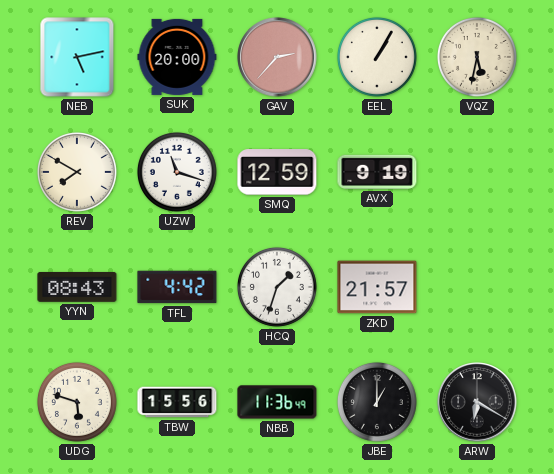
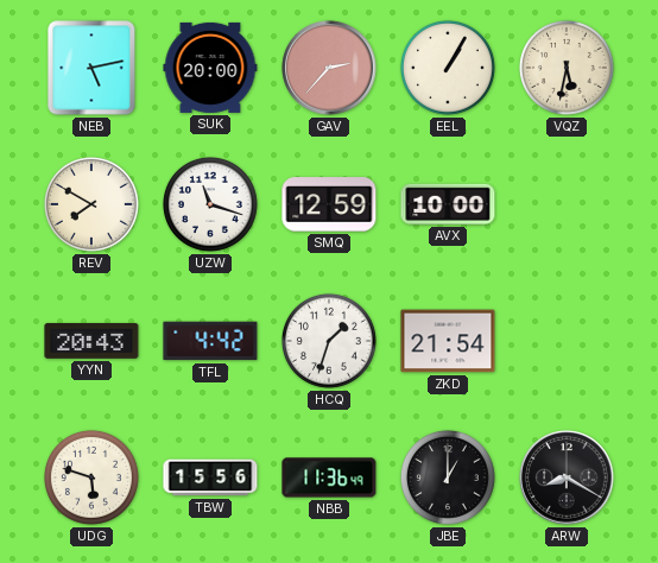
AVX: 9:19 -> 10:00
YYN: 08:43 -> 20:43
ZKD: 21:57 -> 21:54
ARW: 6:20 -> 8:20
